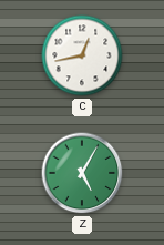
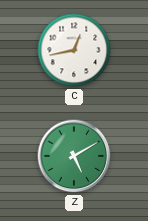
Z: 5:05 -> 5:10
